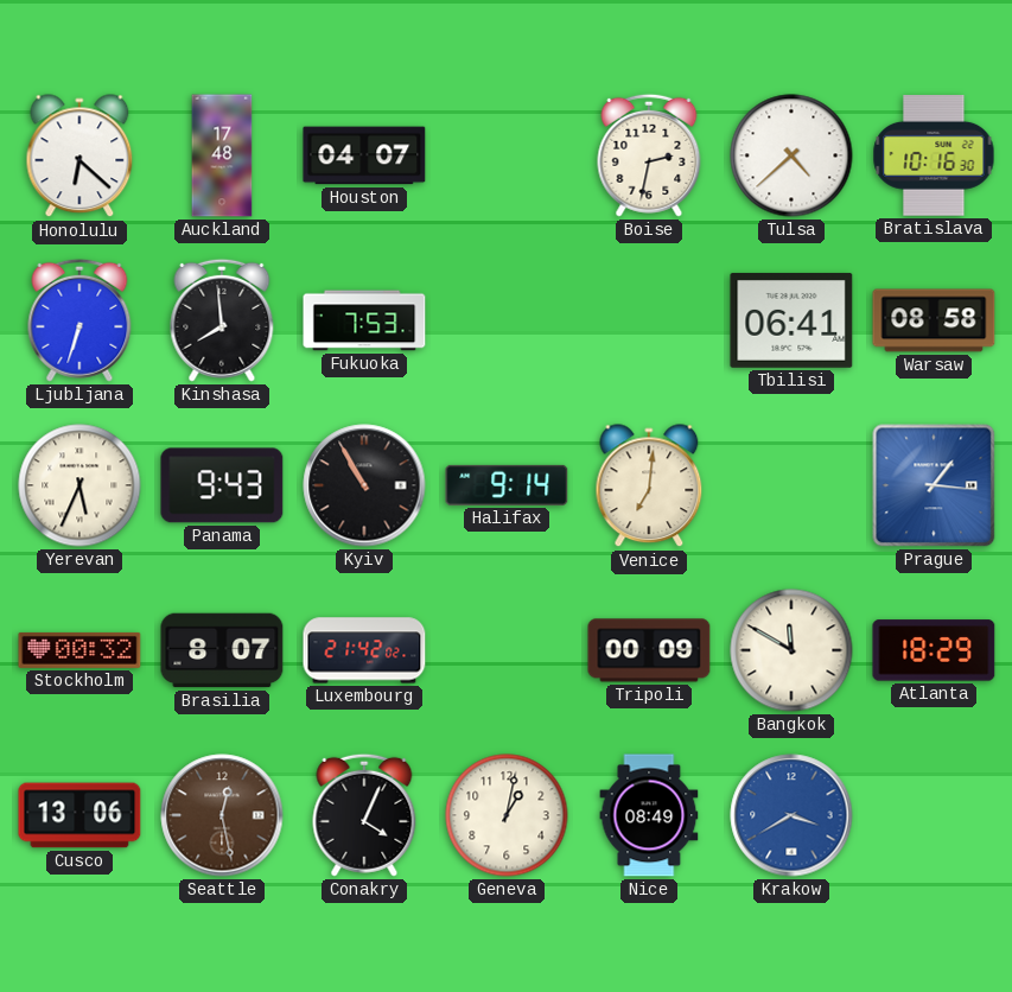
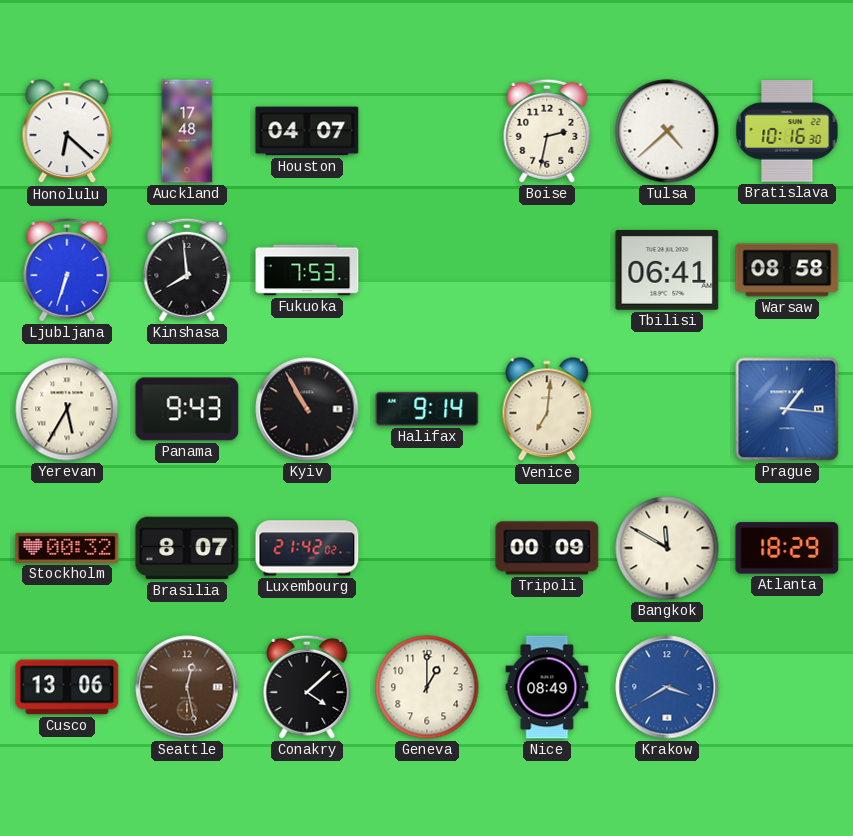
Yerevan: 5:34 -> 5:35
Conakry: 4:04 -> 4:08
Geneva: 1:02 -> 1:00
